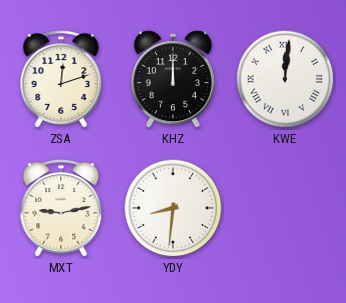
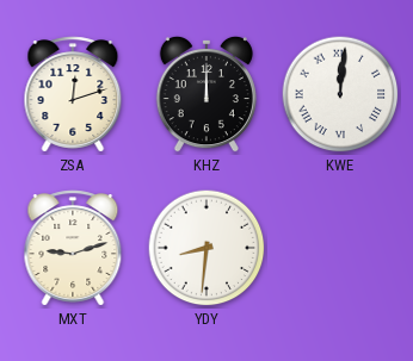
MXT: 9:13 -> 9:12
